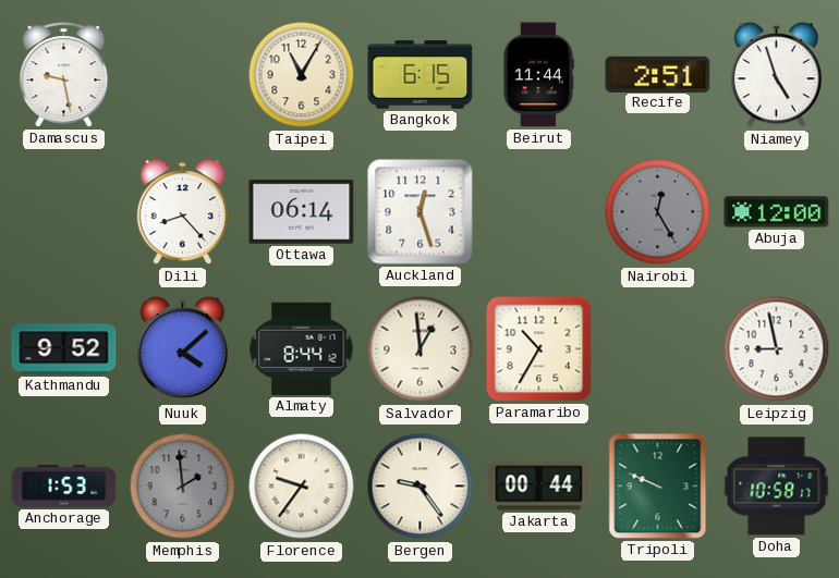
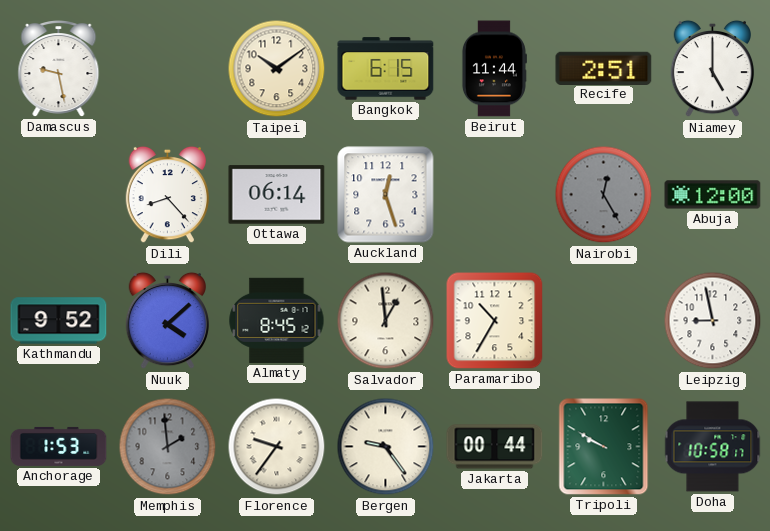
Taipei: 11:05 -> 10:09
Niamey: 4:57 -> 5:00
Almaty: 8:44 -> 8:45
Tripoli: 9:49 -> 9:50
